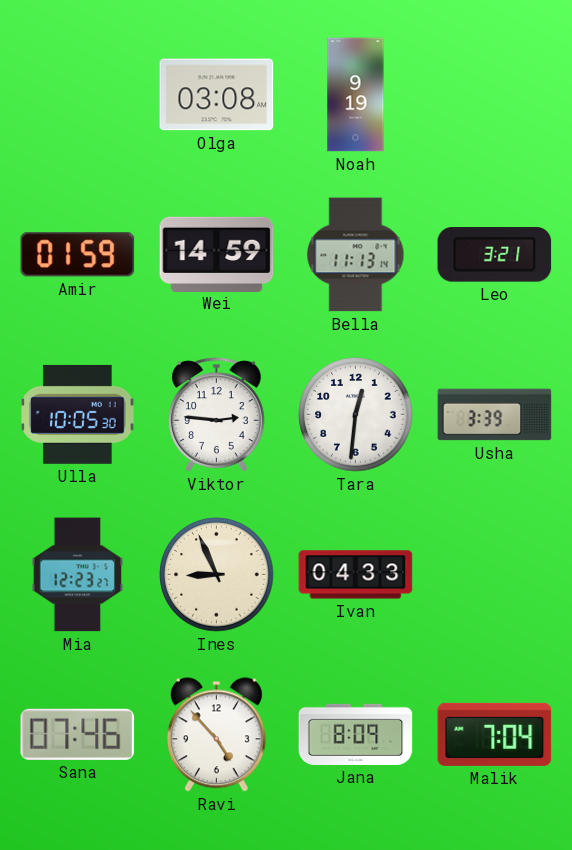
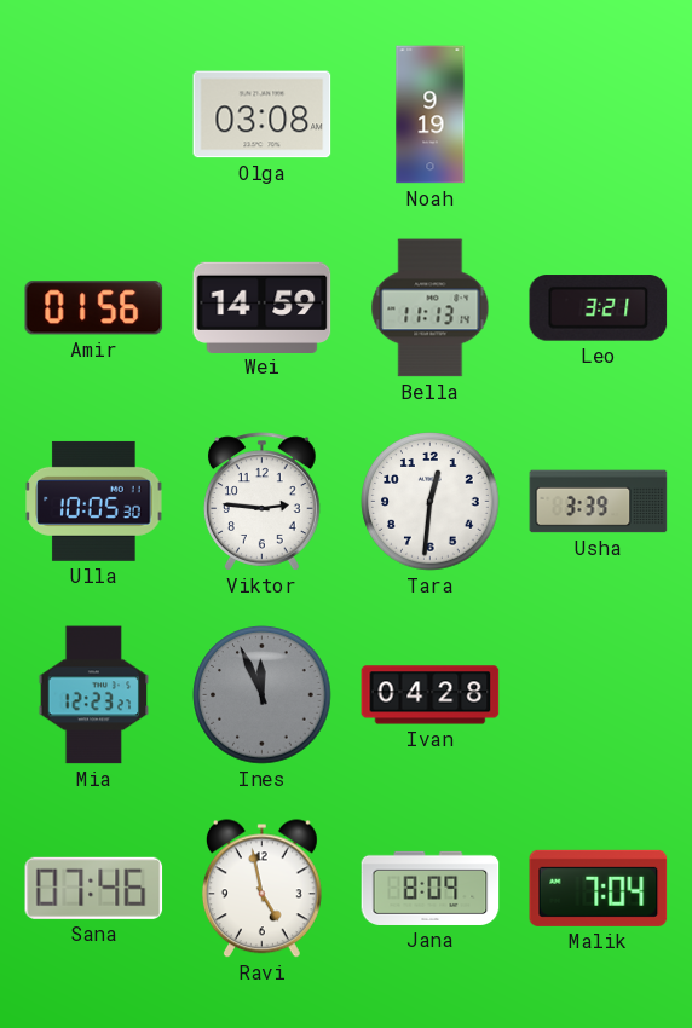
Amir: 01:59 -> 01:56
Ines: 8:56 -> 11:56
Ines dial: cream -> grey
Ivan: 04:33 -> 04:28
Ravi: 4:53 -> 4:58
